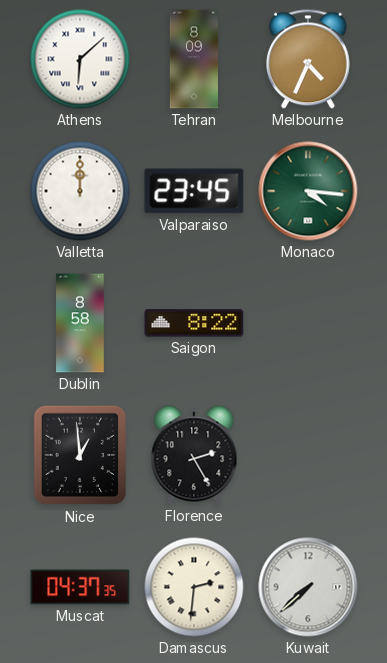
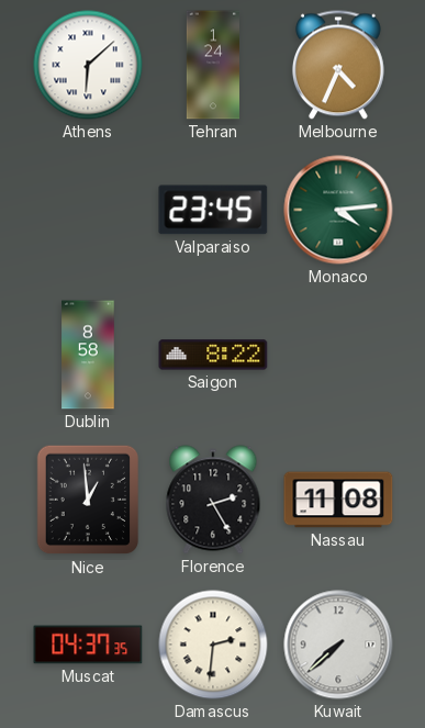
Tehran: 8:09 -> 1:24
Valletta: 12:00 -> none
Monaco: 4:16 -> 4:14
Nassau: none -> 11:08
